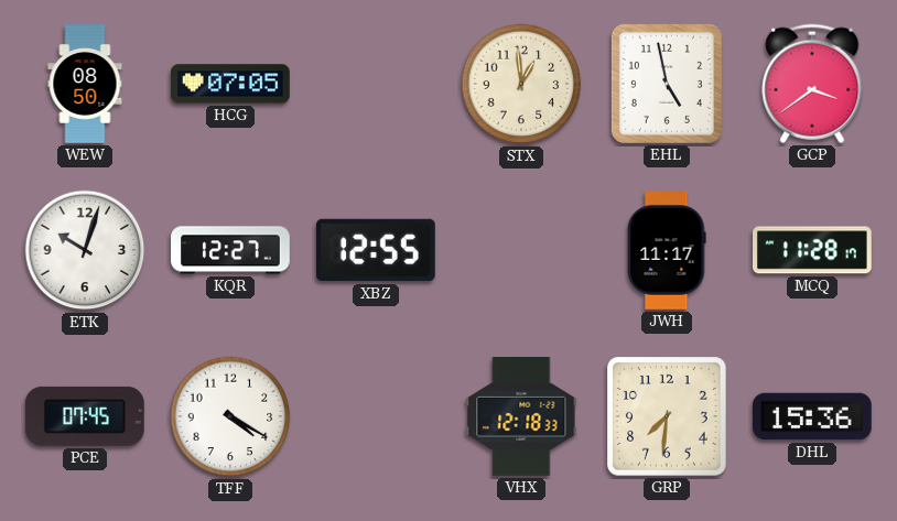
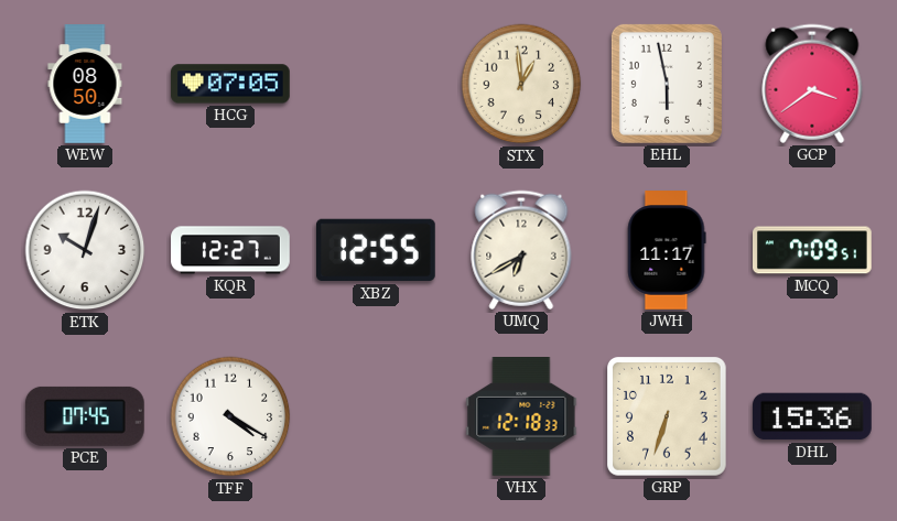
EHL: 4:58 -> 5:58
UMQ: none -> 6:40
MCQ: 11:28 -> 7:09
GRP: 7:31 -> 6:33
